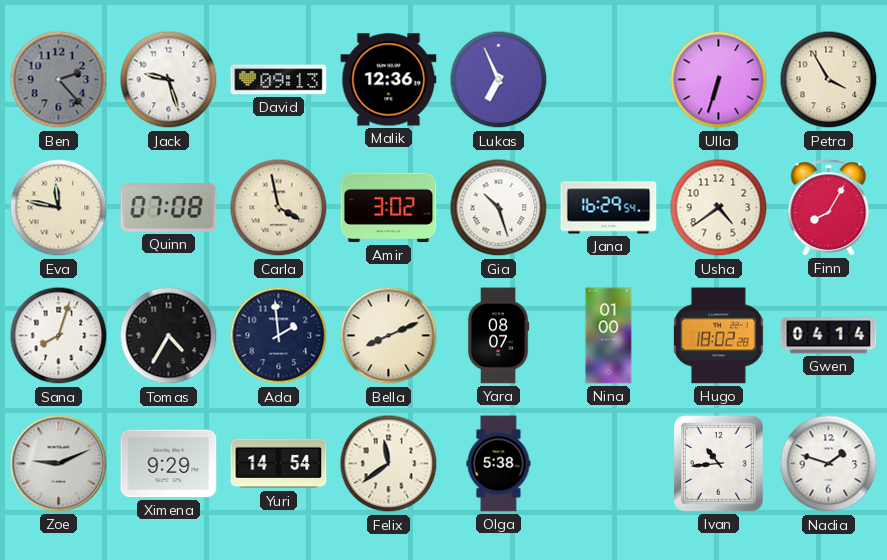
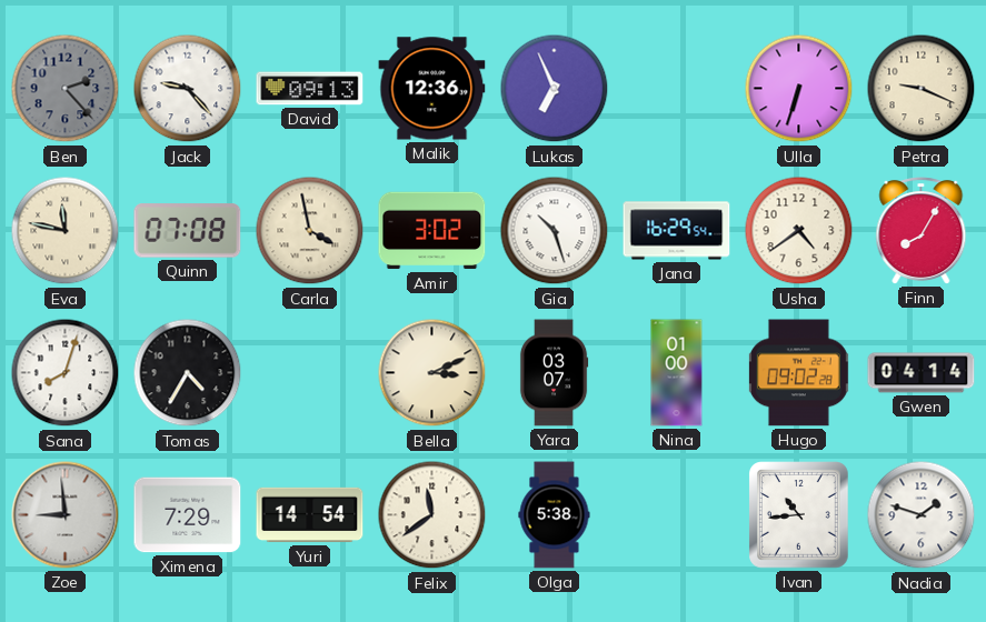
Jack: 9:27 -> 9:23
Petra: 3:55 -> 9:19
Ada: 1:59 -> none
Bella: 8:11 -> 3:11
Yara: 08:07 -> 03:07
Hugo: 18:02 -> 09:02
Zoe: 9:11 -> 8:59
Ximena: 9:29 -> 7:29
